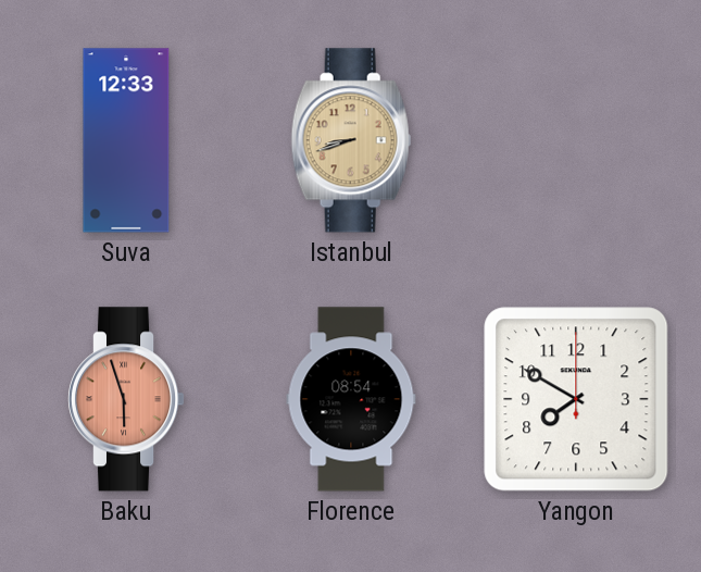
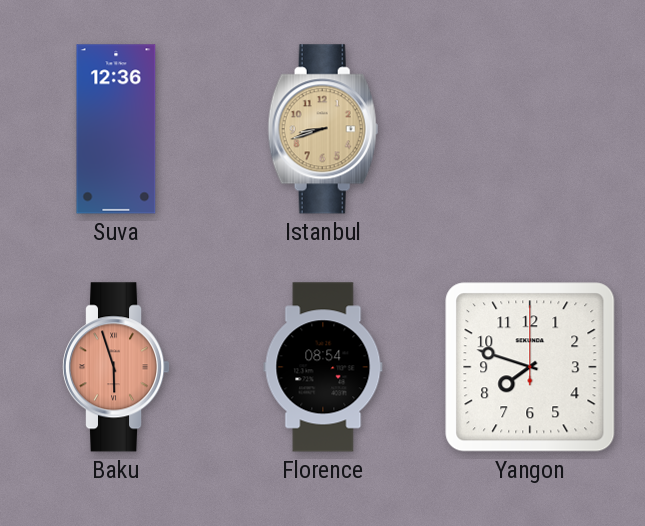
Suva: 12:33 -> 12:36
Yangon: 7:50 -> 7:48
